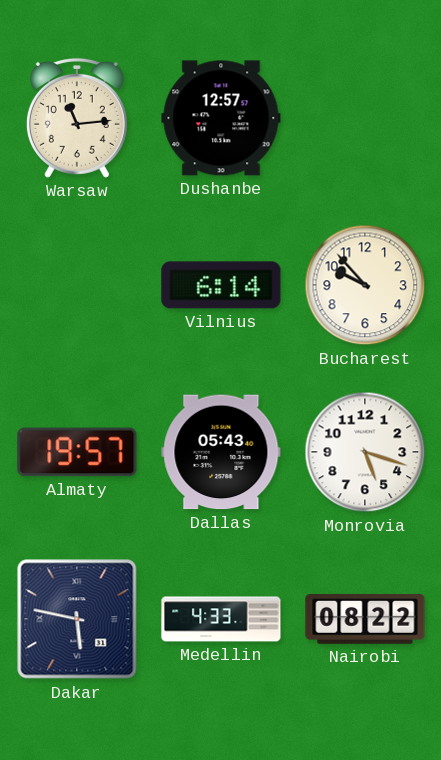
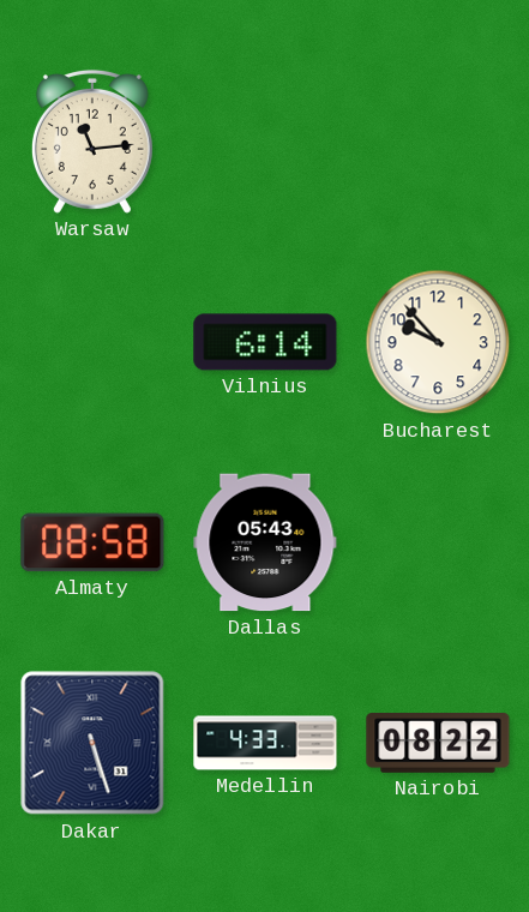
Dushanbe: 12:57 -> none
Almaty: 19:57 -> 08:58
Monrovia: 5:18 -> none
Dakar: 5:47 -> 5:27
